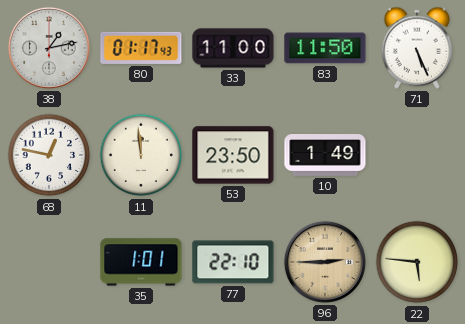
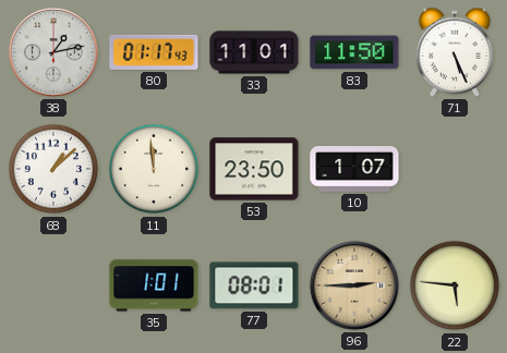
33: 11:00 -> 11:01
68: 12:47 -> 1:08
10: 1:49 -> 1:07
77: 22:10 -> 08:01
